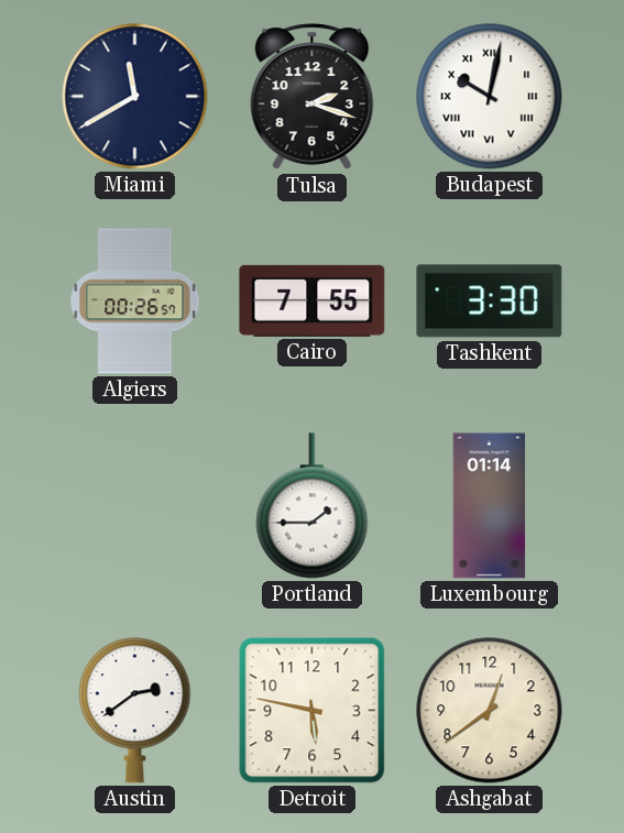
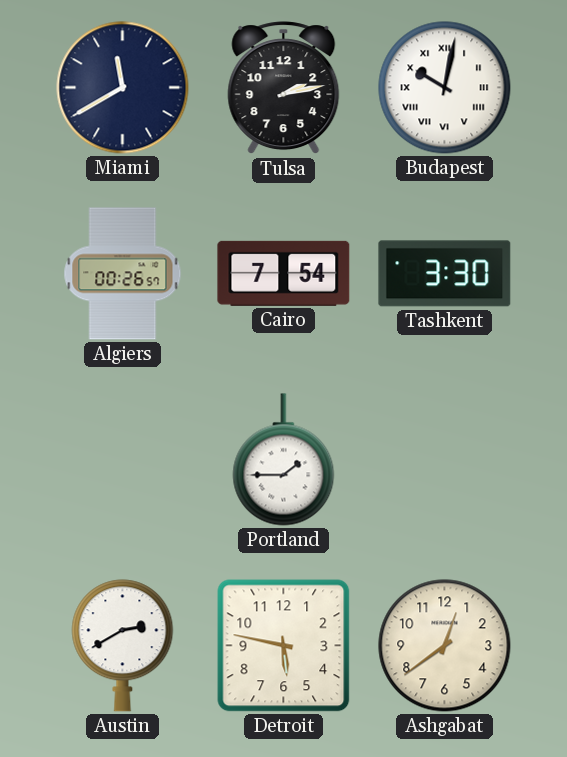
Tulsa: 2:18 -> 2:13
Cairo: 7:55 -> 7:54
Luxembourg: 01:14 -> none
Austin: 2:39 -> 2:40
